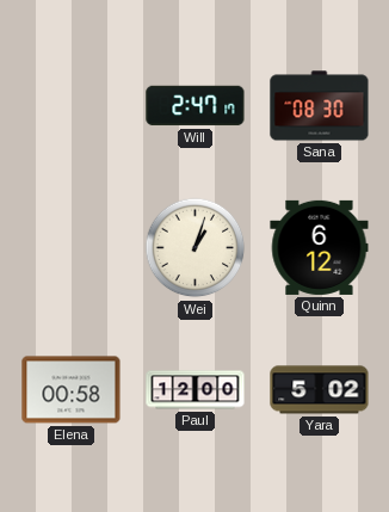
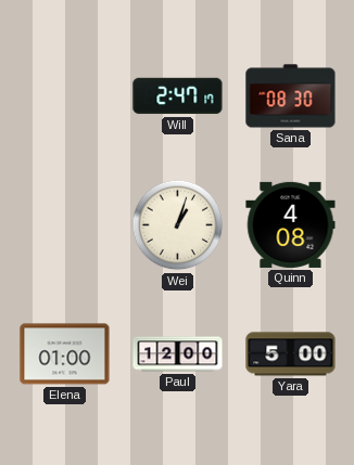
Quinn: 6:12 -> 4:08
Elena: 00:58 -> 01:00
Yara: 5:02 -> 5:00
